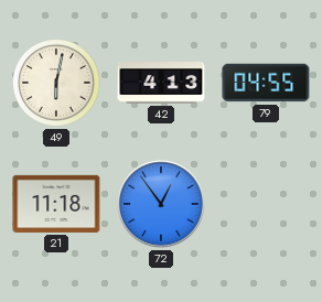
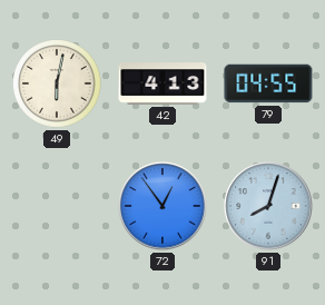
21: 11:18 -> none
91: none -> 8:03
